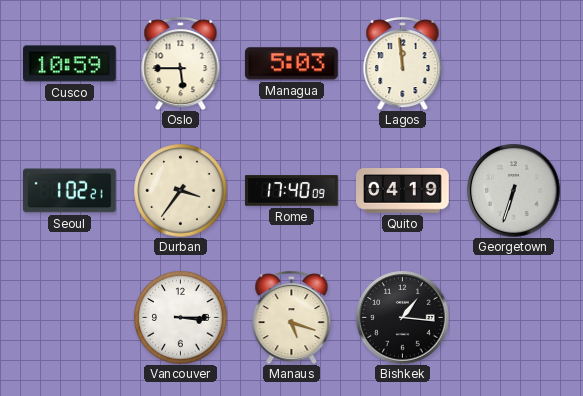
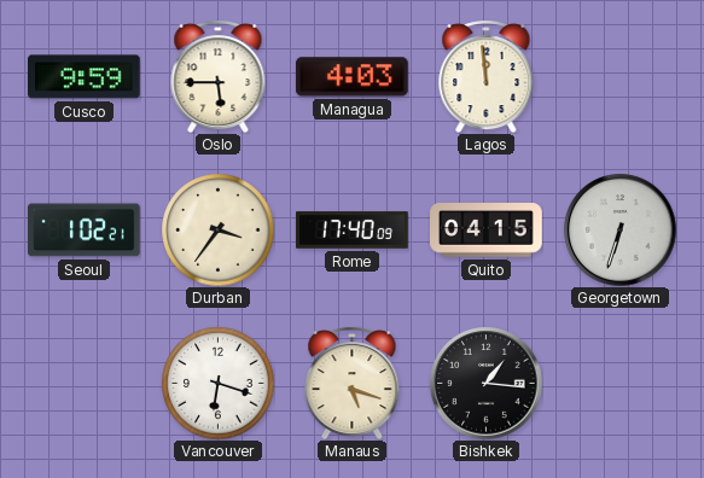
Cusco: 10:59 -> 9:59
Managua: 5:03 -> 4:03
Quito: 04:19 -> 04:15
Vancouver: 3:15 -> 6:18
